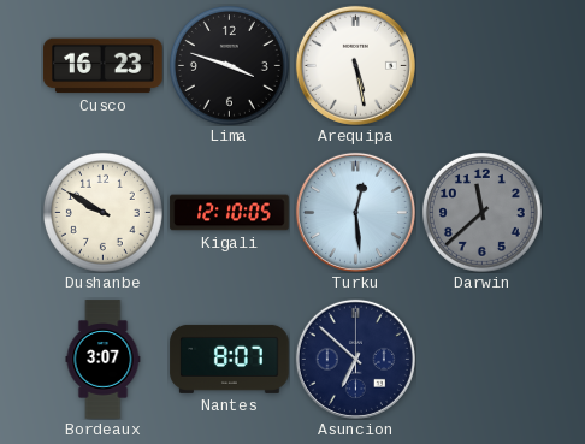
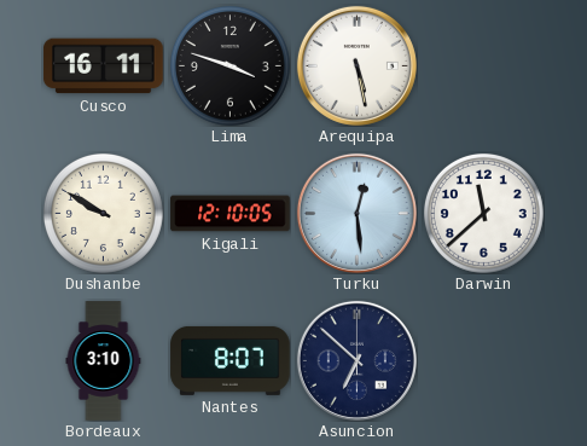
Cusco: 16:23 -> 16:11
Darwin dial: grey -> white
Bordeaux: 3:07 -> 3:10
